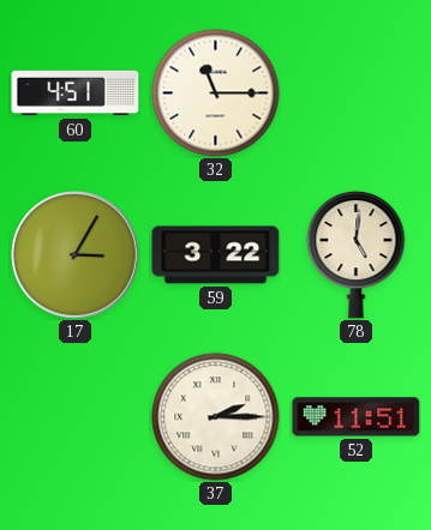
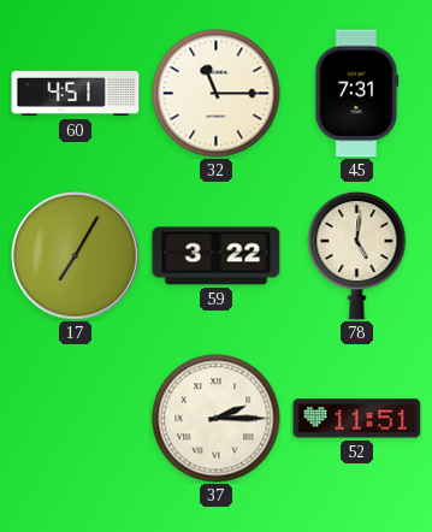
45: none -> 7:31
17: 3:05 -> 7:05
